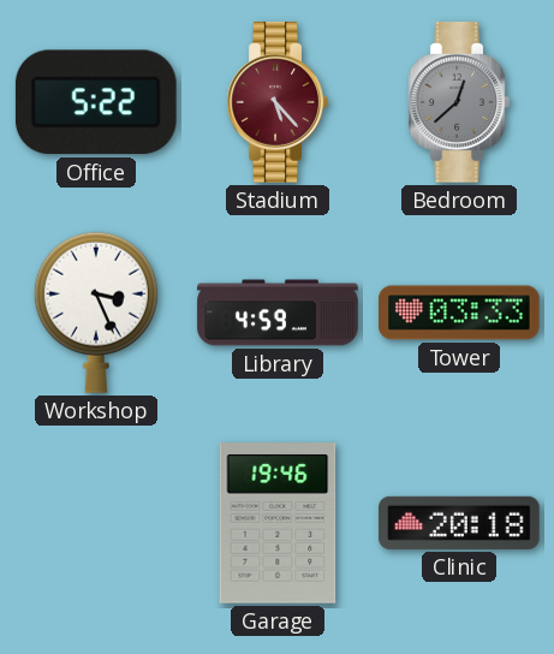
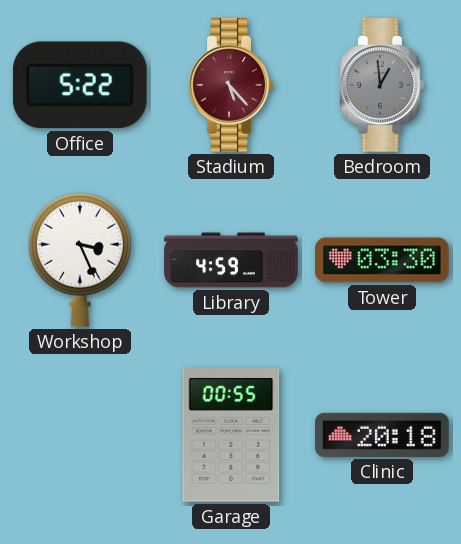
Bedroom: 12:38 -> 12:59
Tower: 03:33 -> 03:30
Garage: 19:46 -> 00:55
